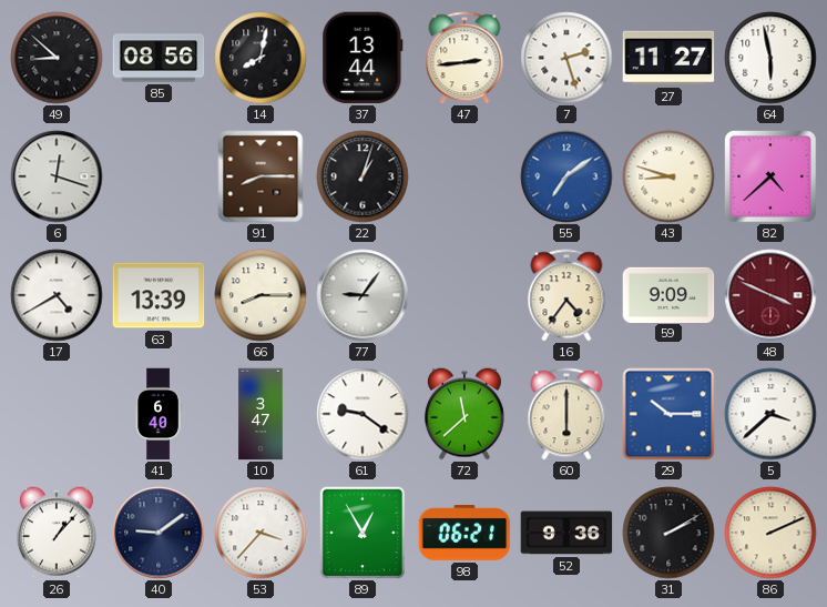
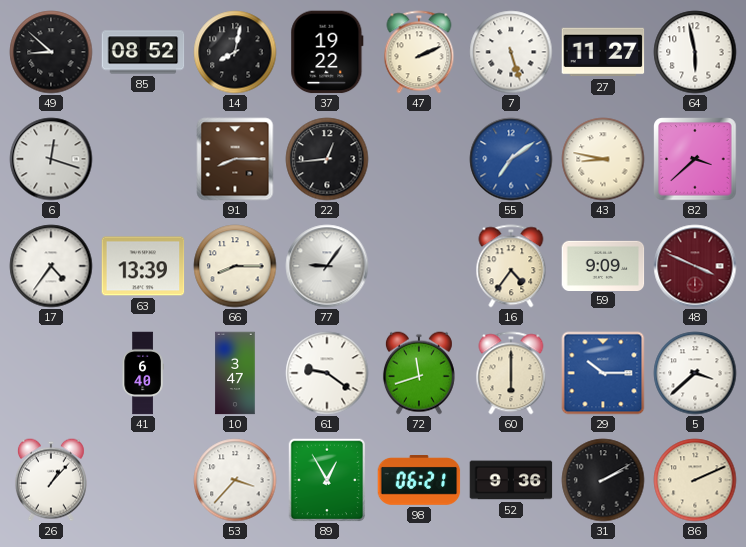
85: 08:56 -> 08:52
37: 13:44 -> 19:22
47: 2:44 -> 2:11
7: 2:27 -> 5:27
22: 1:03 -> 12:44
43: 8:48 -> 8:47
82: 4:38 -> 3:38
17: 4:40 -> 4:36
72: 11:38 -> 11:42
40: 9:09 -> none
